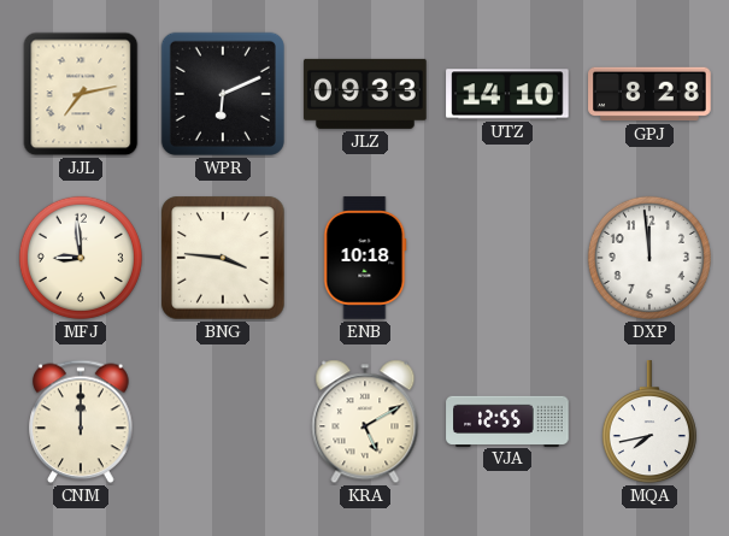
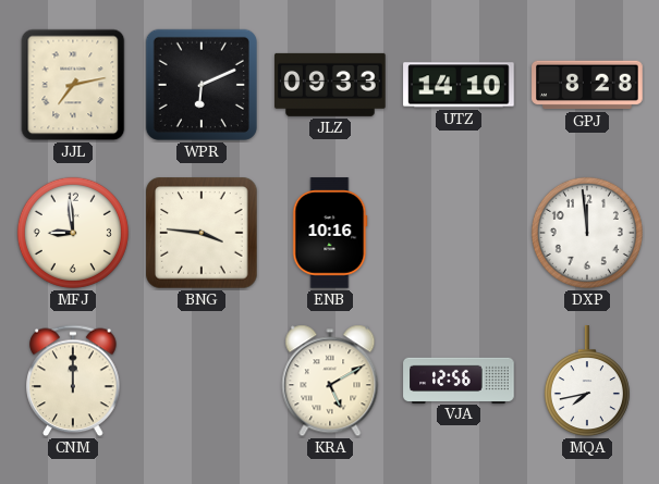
ENB: 10:18 -> 10:16
VJA: 12:55 -> 12:56
